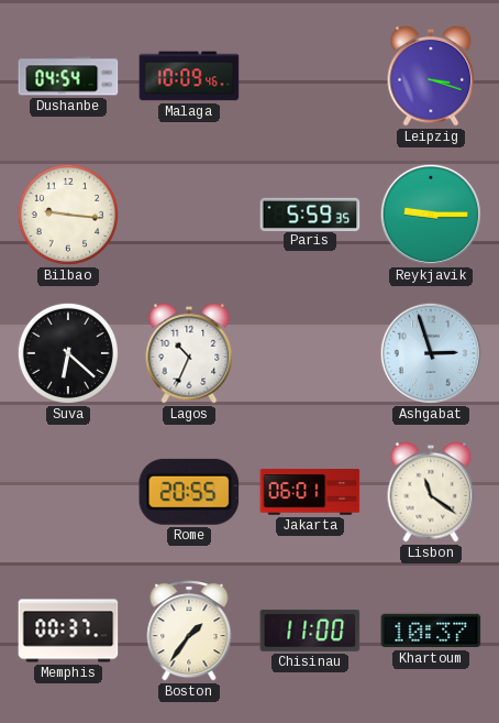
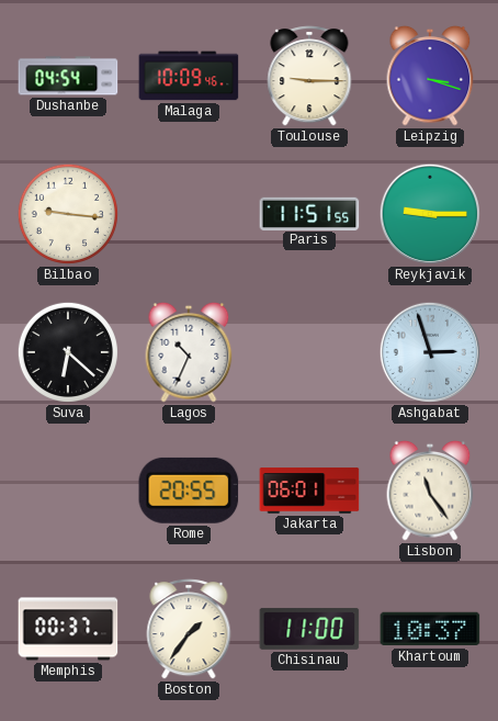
Toulouse: none -> 9:15
Paris: 5:59 -> 11:51
Lisbon: 11:21 -> 11:24
